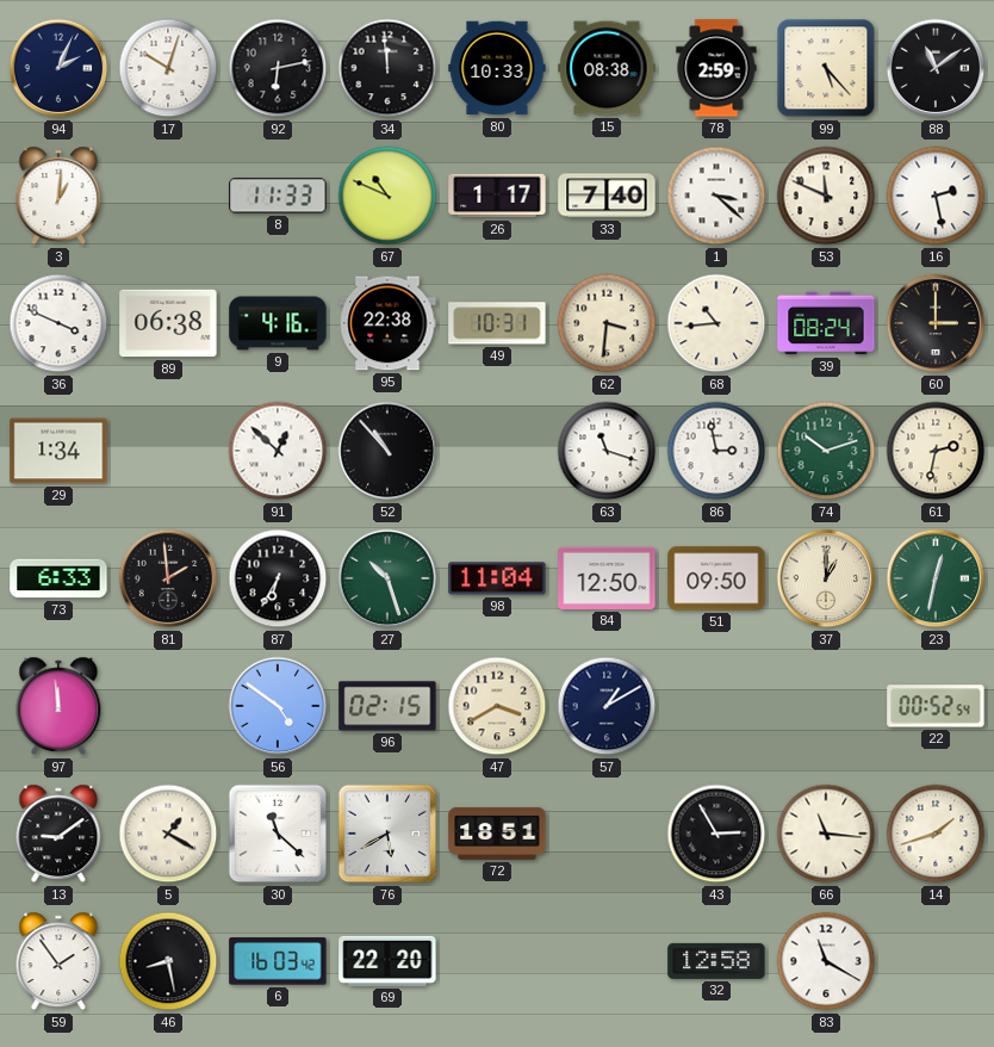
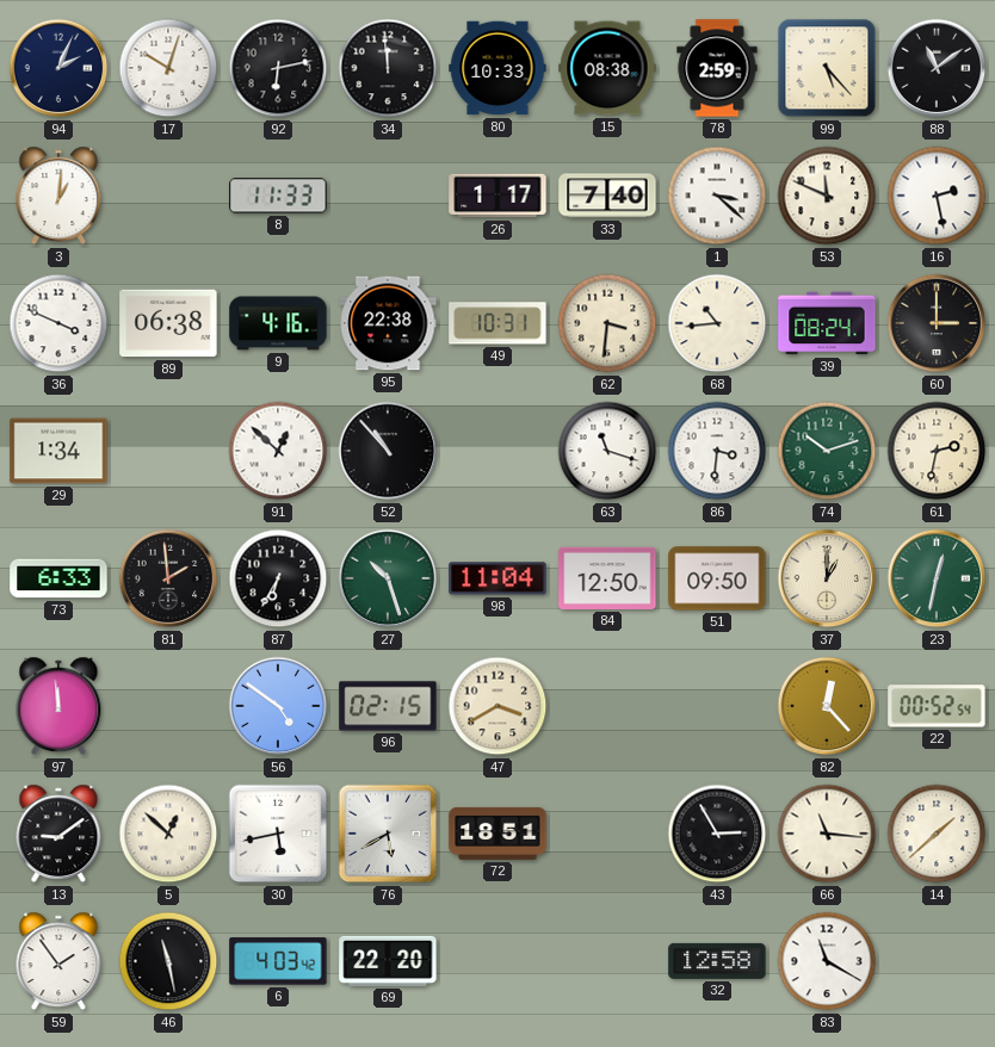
67: 10:49 -> none
86: 2:58 -> 3:31
57: 1:10 -> none
82: none -> 12:23
5: 1:20 -> 12:52
30: 11:22 -> 5:43
14: 1:42 -> 1:38
46: 8:28 -> 11:28
6: 16:03 -> 4:03
